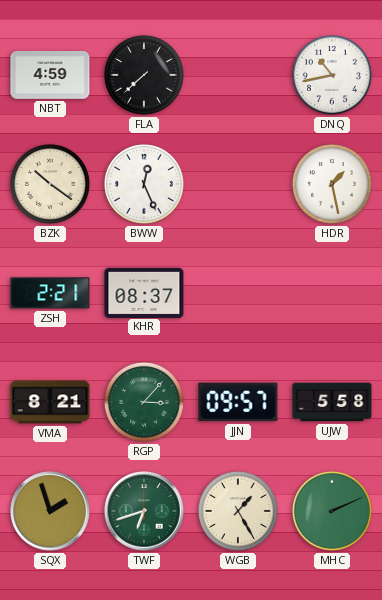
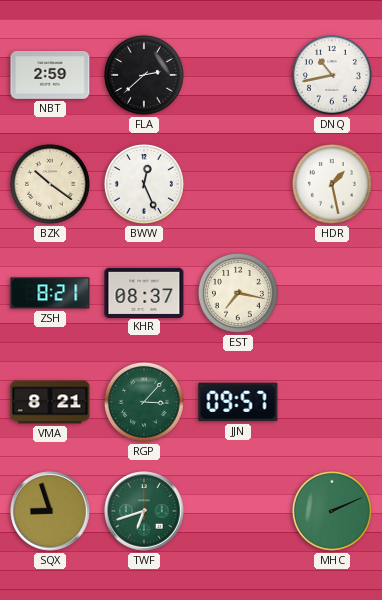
NBT: 4:59 -> 2:59
FLA: 7:38 -> 2:38
ZSH: 2:21 -> 8:21
EST: none -> 7:17
UJW: 5:58 -> none
SQX: 1:57 -> 8:57
WGB: 1:25 -> none
